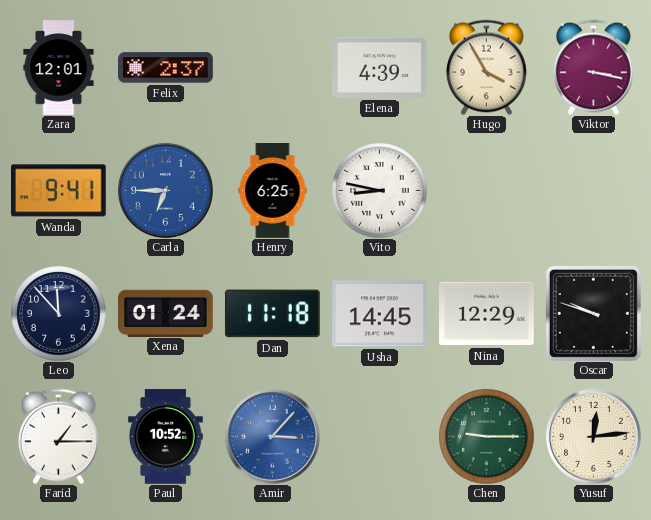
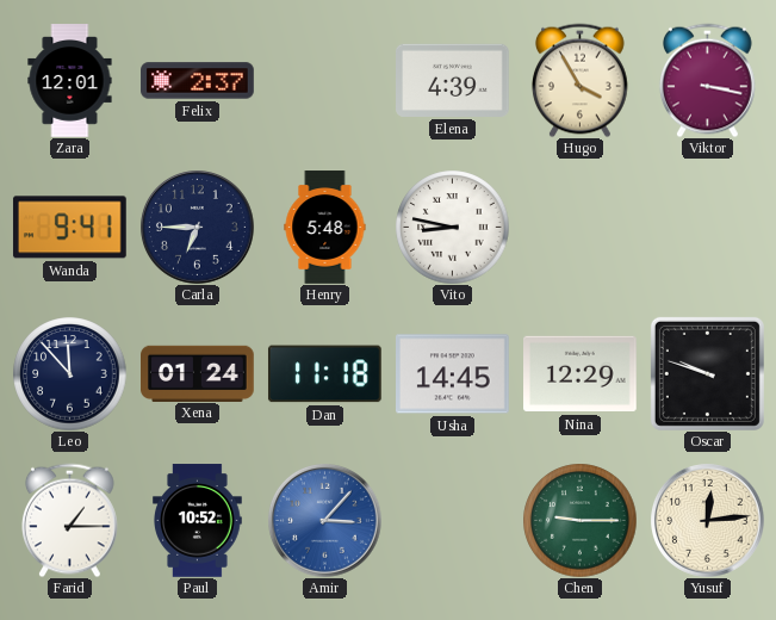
Carla dial: blue -> navy
Henry: 6:25 -> 5:48
